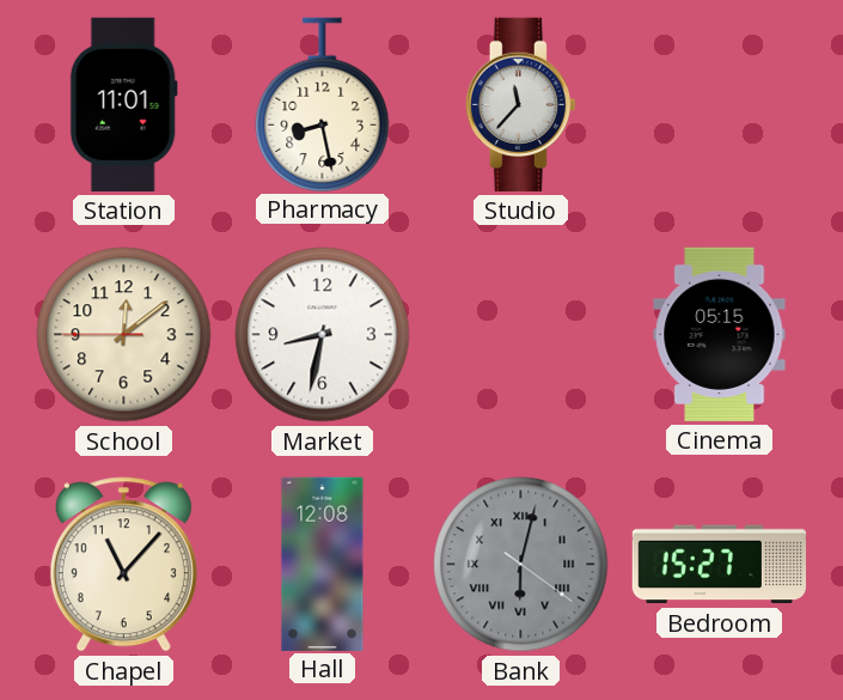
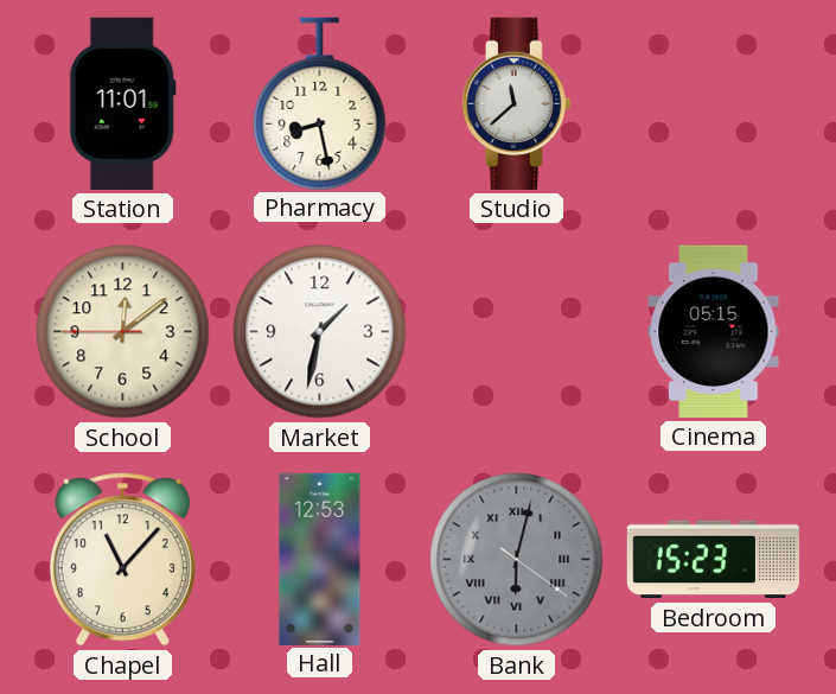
Studio: 11:37 -> 11:38
Market: 8:32 -> 1:32
Hall: 12:08 -> 12:53
Bedroom: 15:27 -> 15:23
